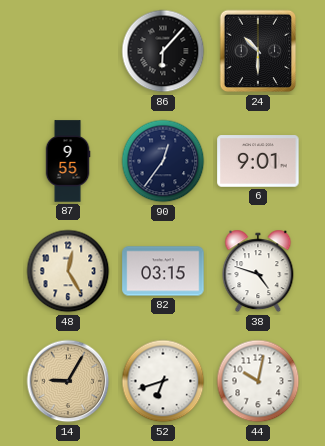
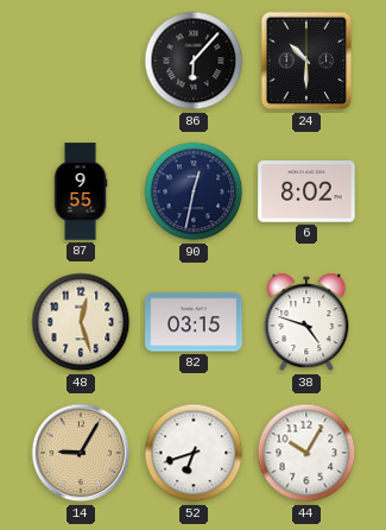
90: 12:36 -> 12:32
6: 9:01 -> 8:02
48: 12:25 -> 12:27
44: 10:02 -> 10:05
